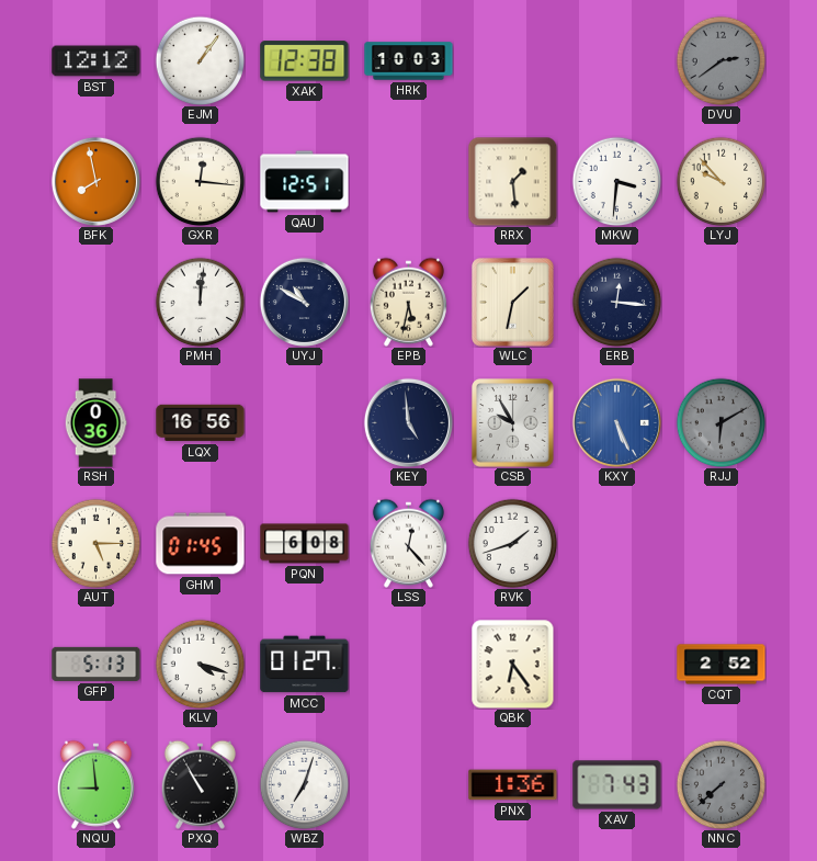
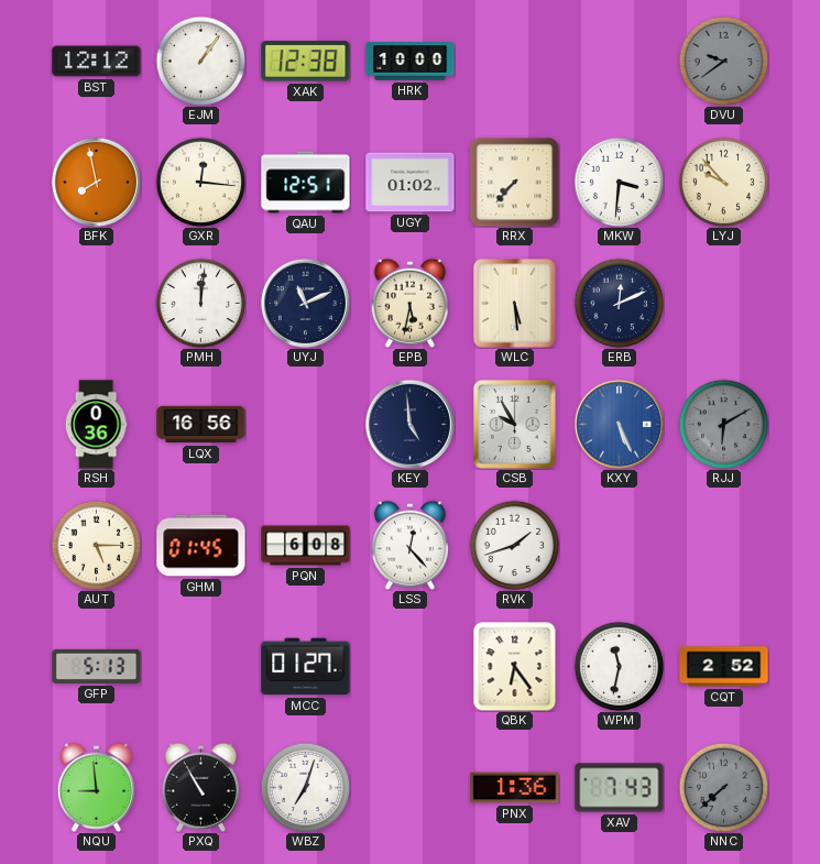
HRK: 10:03 -> 10:00
DVU: 2:39 -> 9:39
UGY: none -> 01:02
RRX: 1:29 -> 7:37
UYJ: 10:50 -> 11:11
WLC: 1:32 -> 5:29
ERB: 12:16 -> 12:11
KLV: 4:18 -> none
WPM: none -> 11:32
